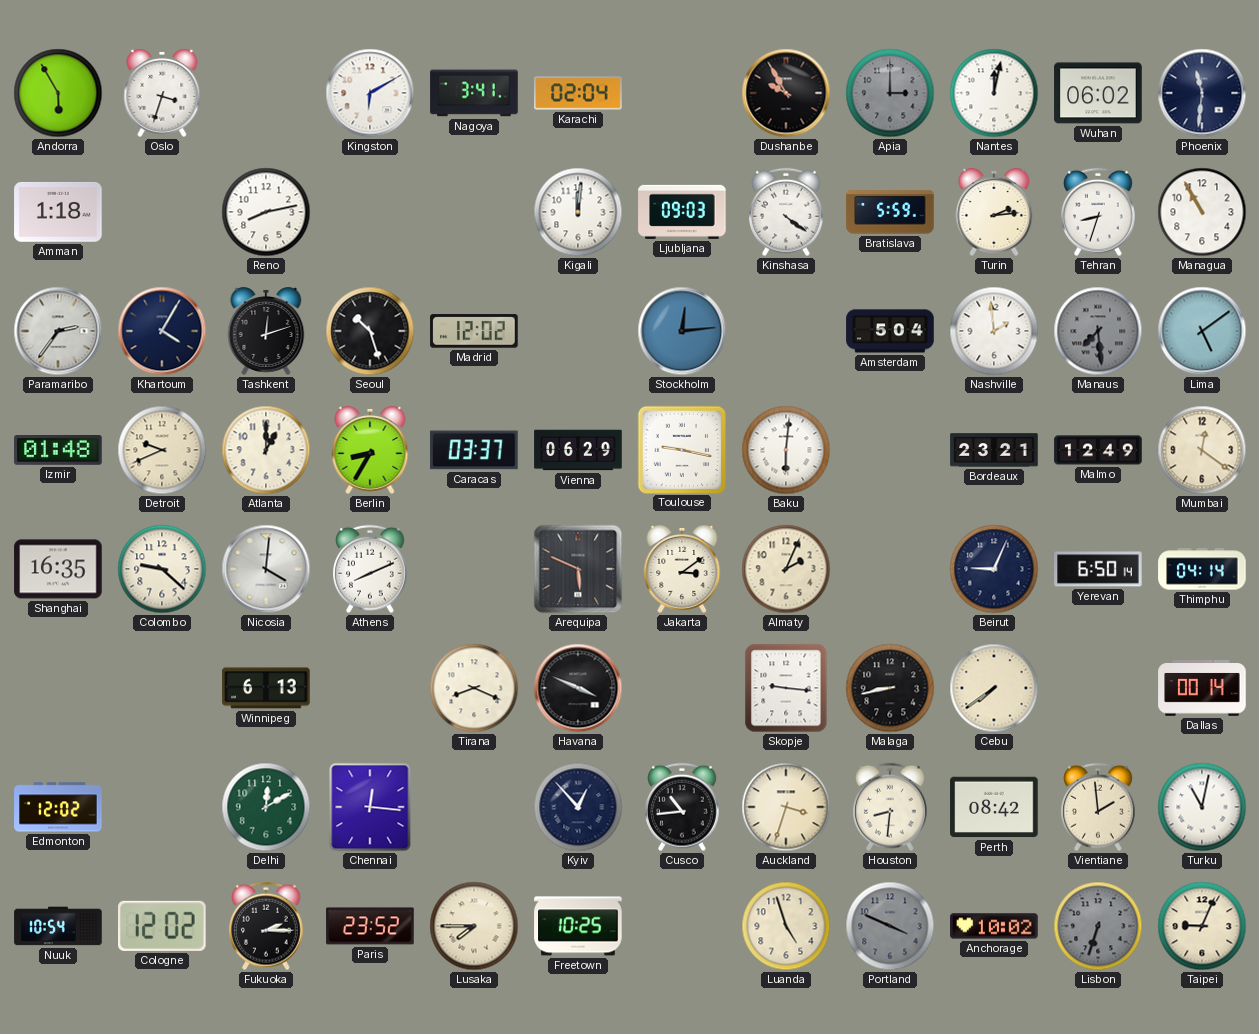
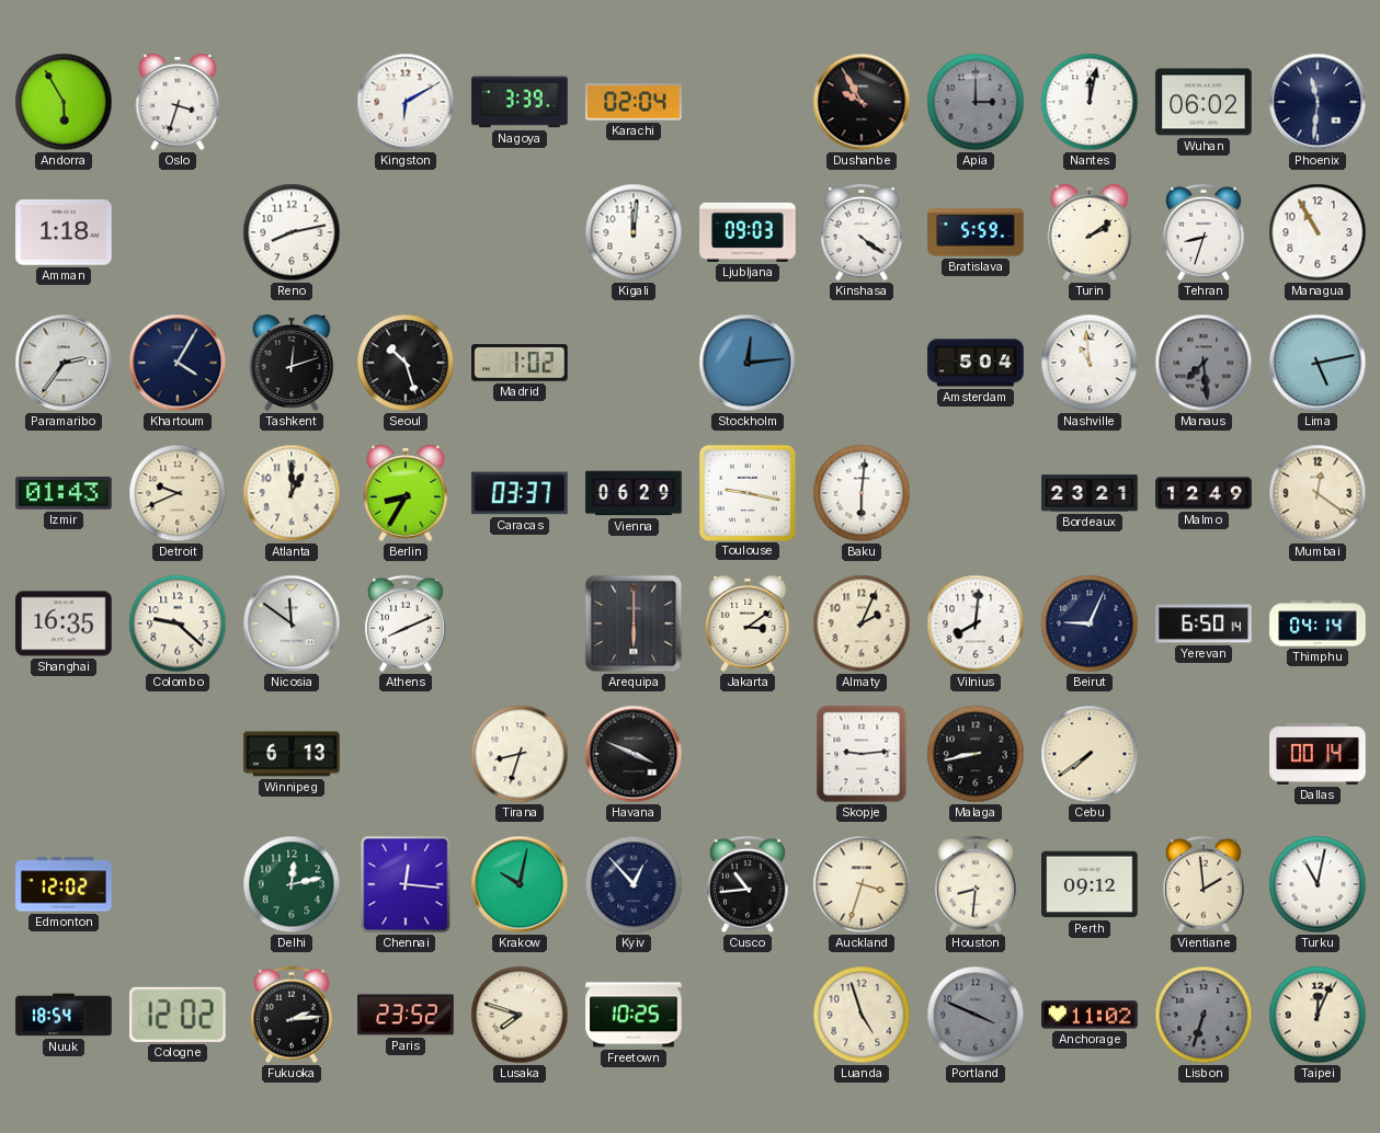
Nagoya: 3:41 -> 3:39
Turin: 2:14 -> 2:09
Madrid: 12:02 -> 1:02
Nashville: 1:59 -> 10:59
Lima: 5:09 -> 5:13
Izmir: 01:48 -> 01:43
Nicosia: 4:01 -> 11:51
Arequipa: 5:49 -> 6:00
Vilnius: none -> 8:01
Tirana: 8:19 -> 8:33
Skopje: 9:16 -> 9:14
Delhi: 12:10 -> 12:13
Krakow: none -> 10:02
Perth: 08:42 -> 09:12
Nuuk: 10:54 -> 18:54
Fukuoka: 2:15 -> 2:14
Lusaka: 7:45 -> 7:48
Anchorage: 10:02 -> 11:02
Taipei: 9:04 -> 12:04
